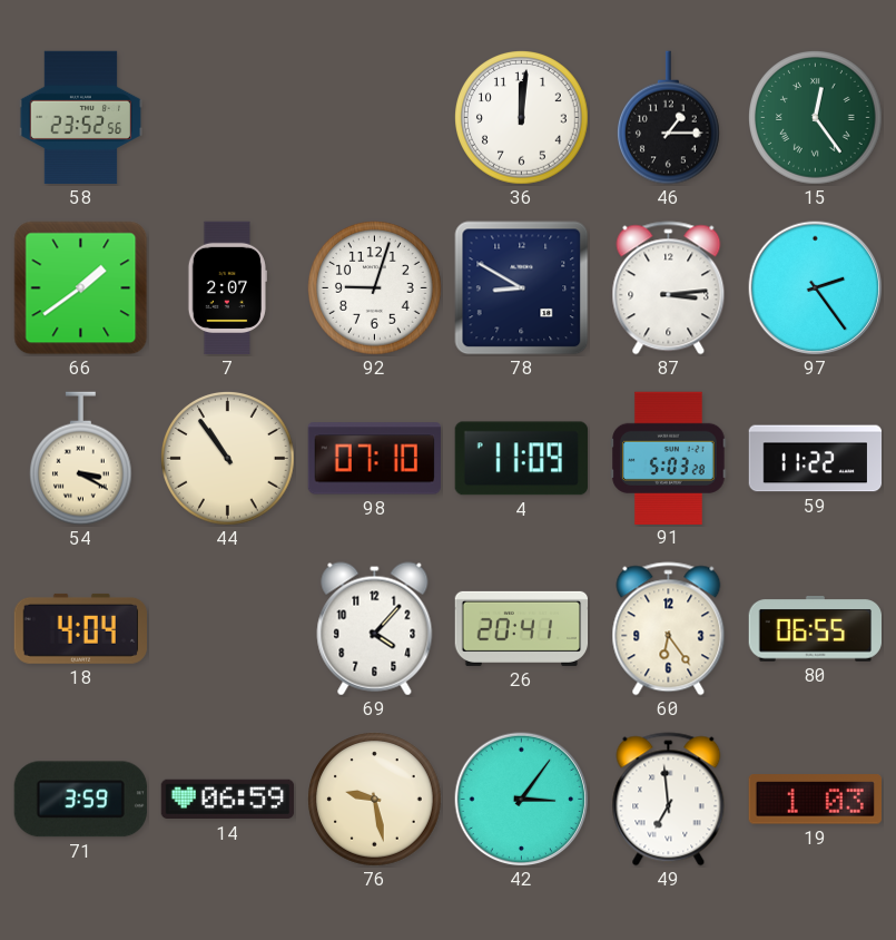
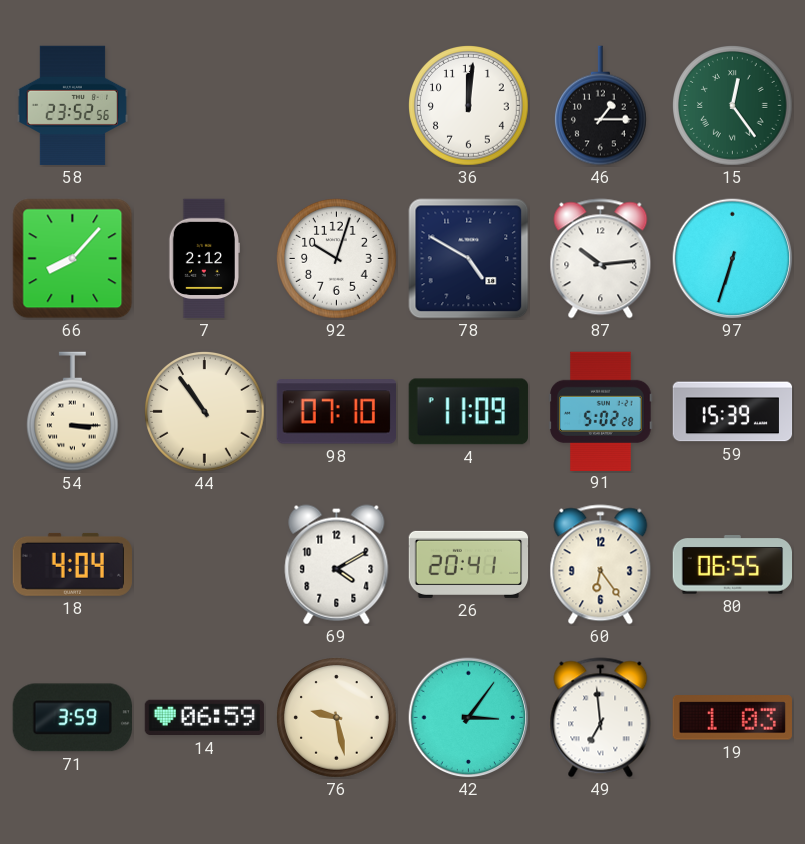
66: 1:39 -> 8:07
7: 2:07 -> 2:12
92: 9:03 -> 10:03
78: 8:50 -> 4:50
87: 3:14 -> 10:14
97: 2:24 -> 6:33
54: 3:20 -> 3:15
91: 5:03 -> 5:02
59: 11:22 -> 15:39
69: 4:07 -> 4:10
